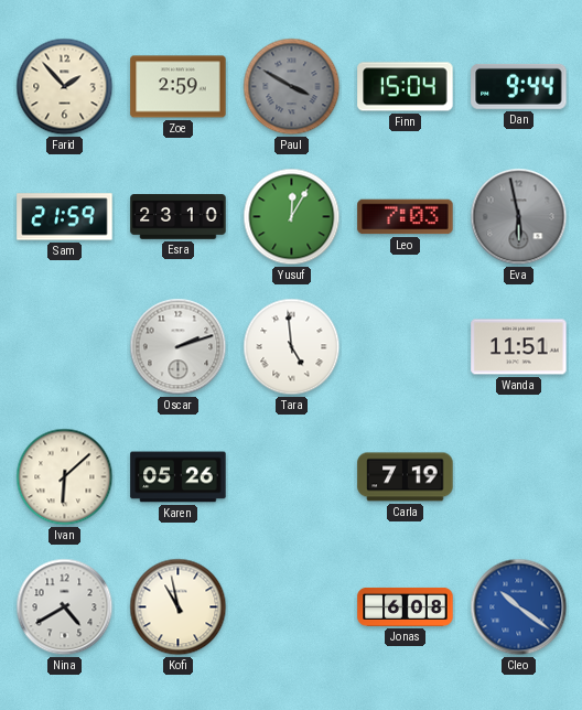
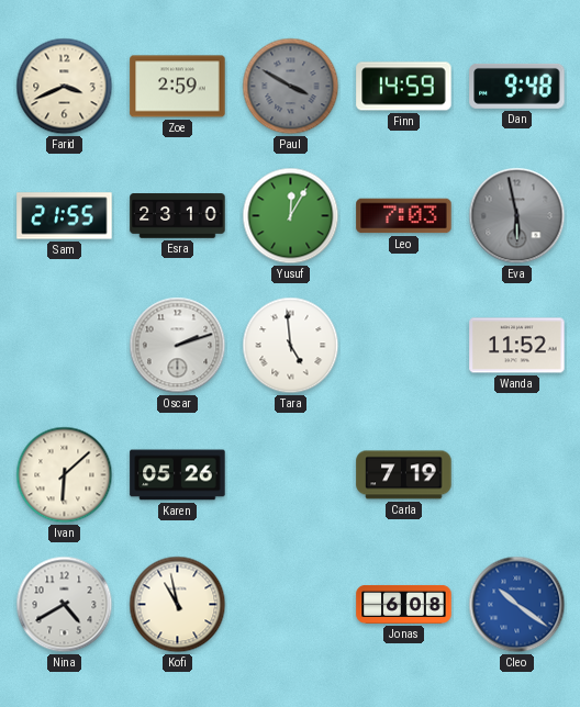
Farid: 1:53 -> 3:41
Finn: 15:04 -> 14:59
Dan: 9:44 -> 9:48
Sam: 21:59 -> 21:55
Wanda: 11:51 -> 11:52
